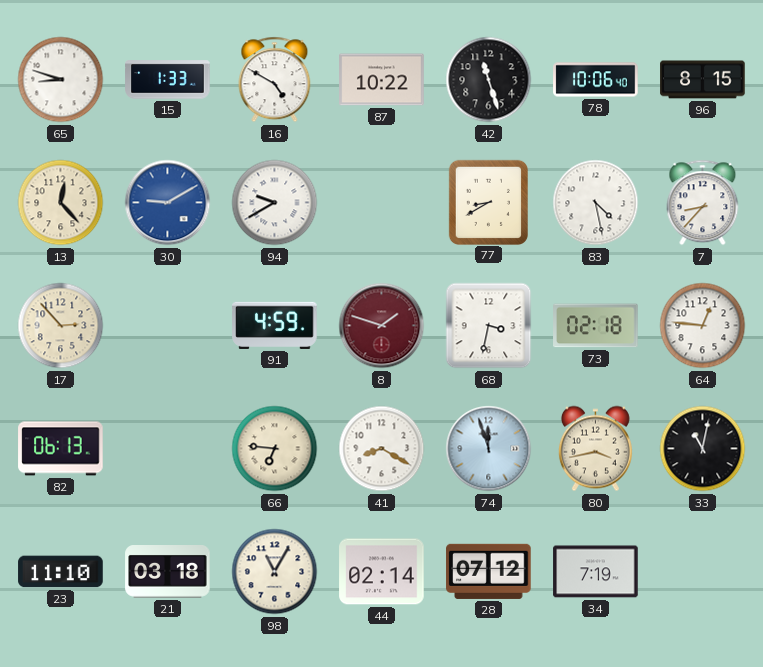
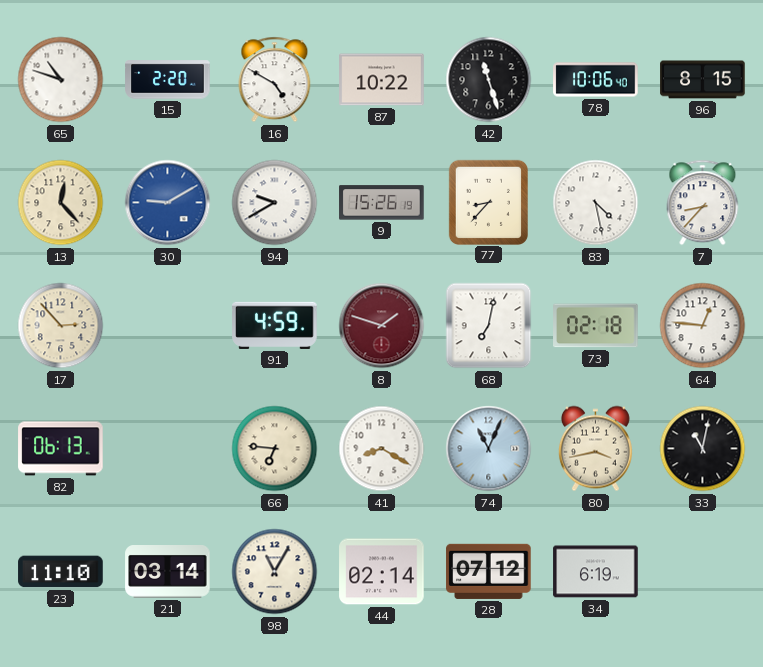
65: 8:48 -> 10:48
15: 1:33 -> 2:20
9: none -> 15:26
77: 8:40 -> 8:37
68: 3:32 -> 7:02
74: 11:57 -> 11:04
21: 03:18 -> 03:14
34: 7:19 -> 6:19
